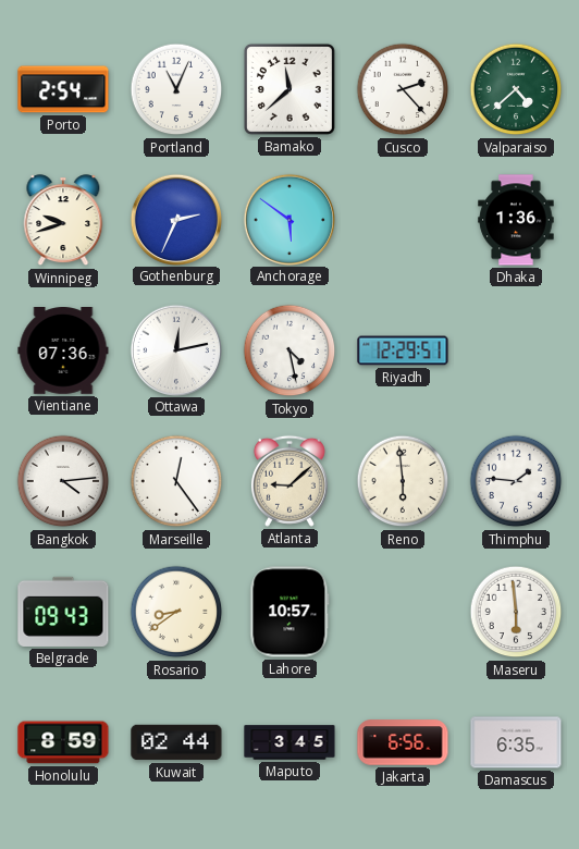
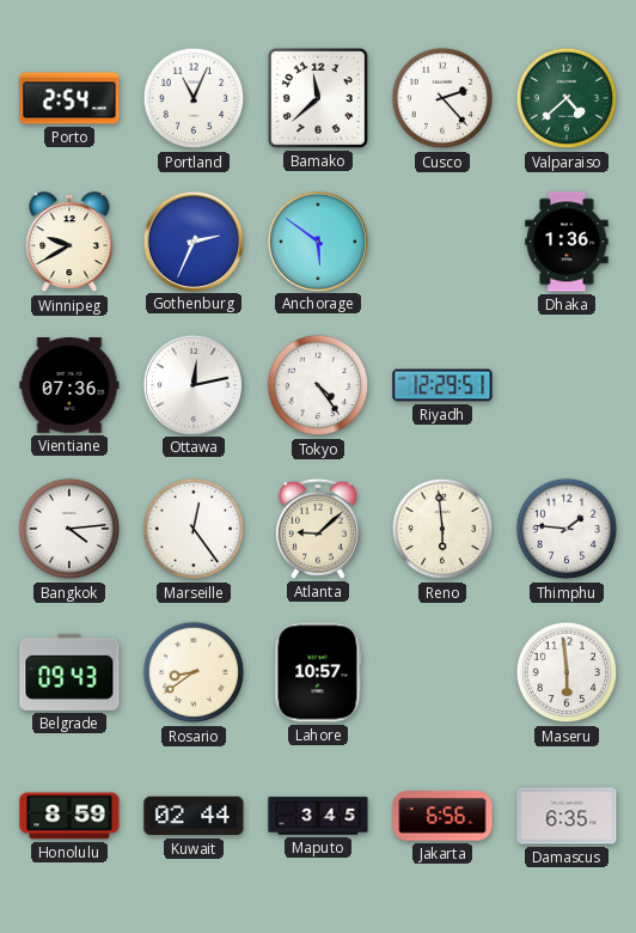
Winnipeg: 9:42 -> 9:40
Tokyo: 4:28 -> 4:24
